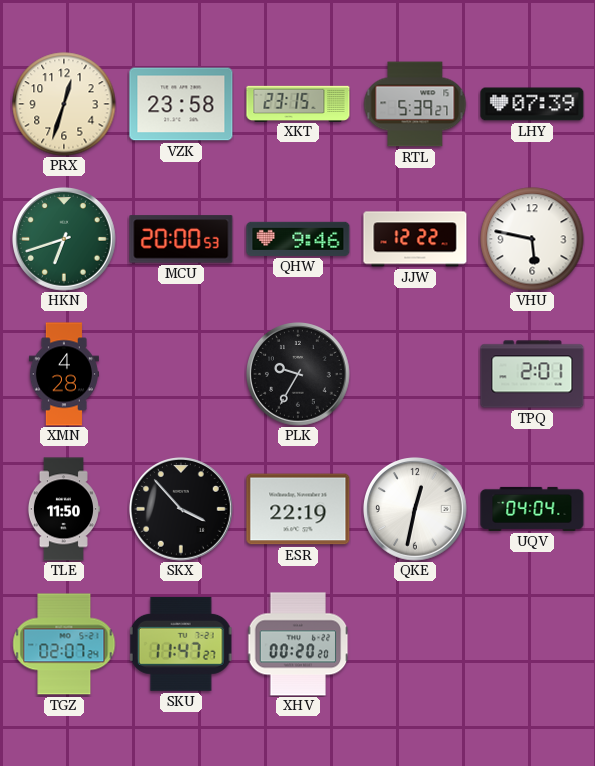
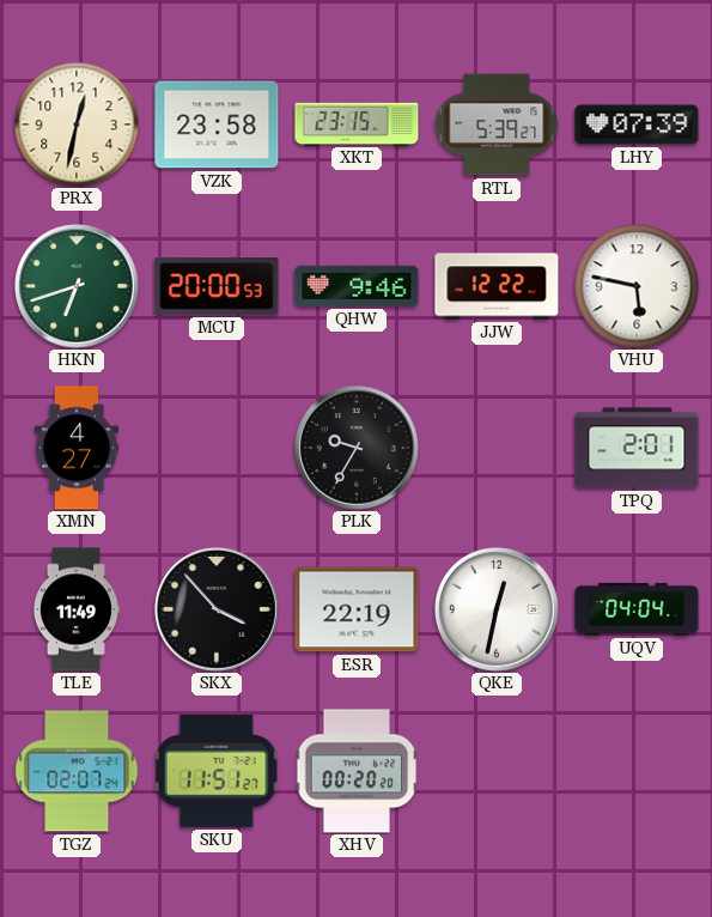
PRX: 12:33 -> 12:32
XMN: 4:28 -> 4:27
TLE: 11:50 -> 11:49
SKU: 11:47 -> 11:51
